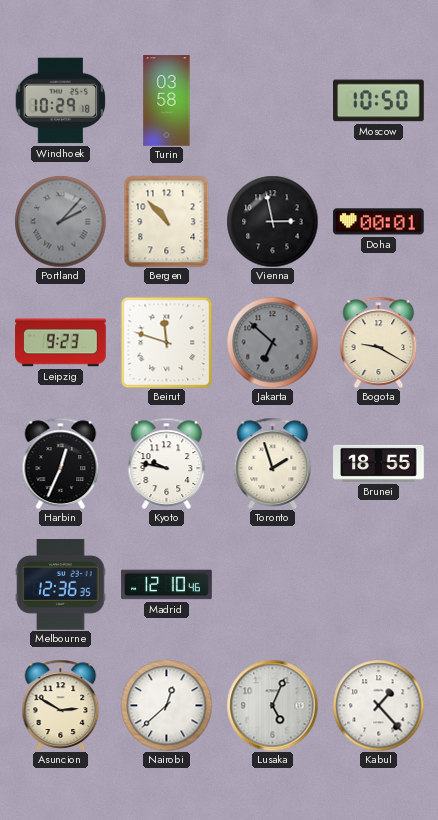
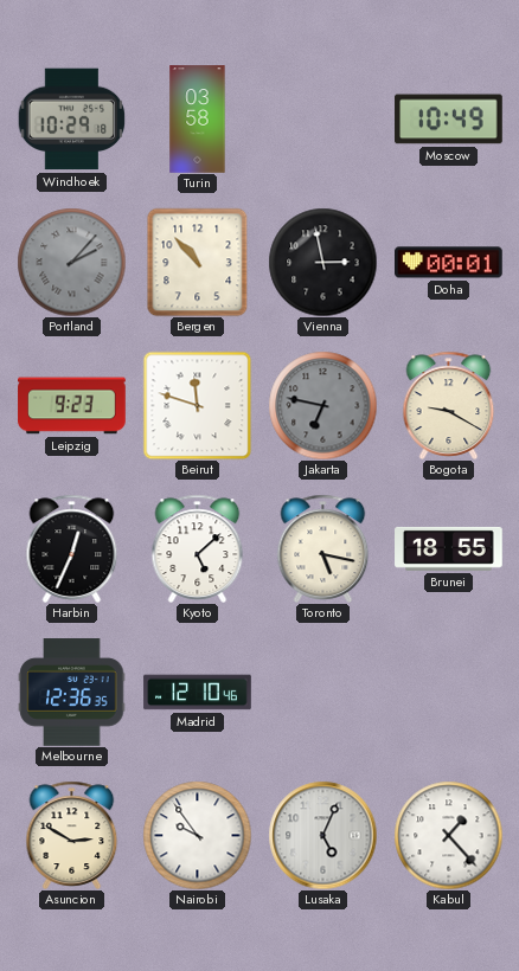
Moscow: 10:50 -> 10:49
Jakarta: 6:52 -> 6:47
Kyoto: 9:47 -> 5:08
Toronto: 1:57 -> 5:17
Nairobi: 12:38 -> 9:54
